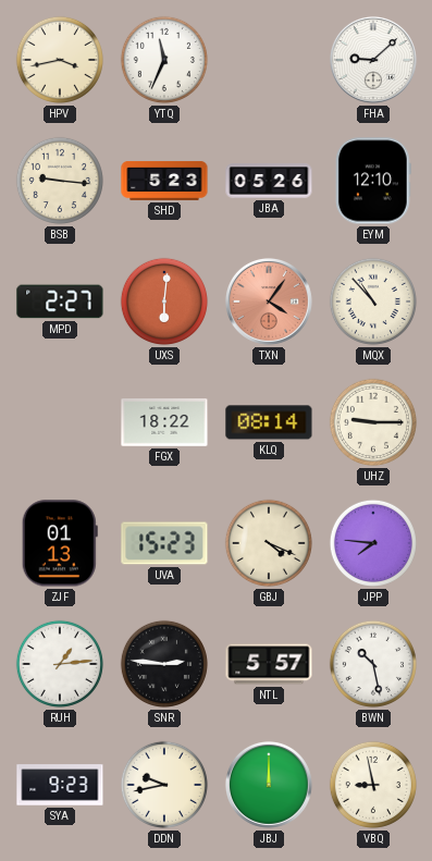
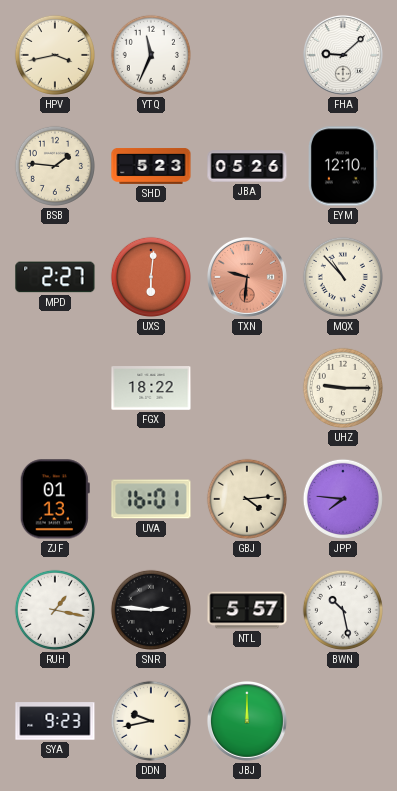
BSB: 9:16 -> 1:46
TXN: 4:06 -> 9:31
KLQ: 08:14 -> none
UVA: 15:23 -> 16:01
GBJ: 4:19 -> 4:14
RUH: 1:14 -> 1:17
VBQ: 8:58 -> none
